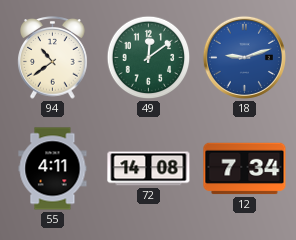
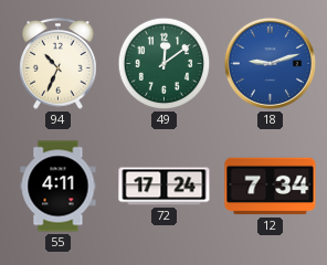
94: 10:39 -> 10:34
72: 14:08 -> 17:24
